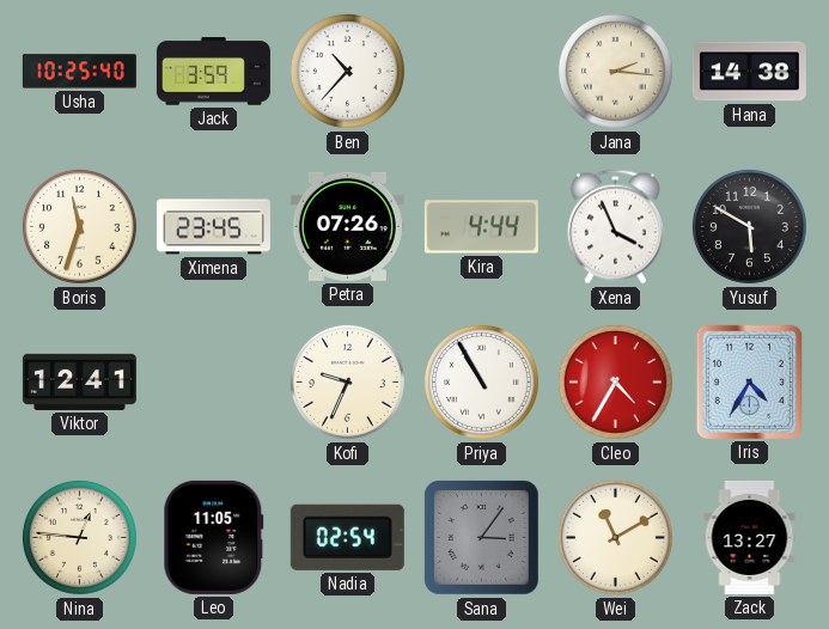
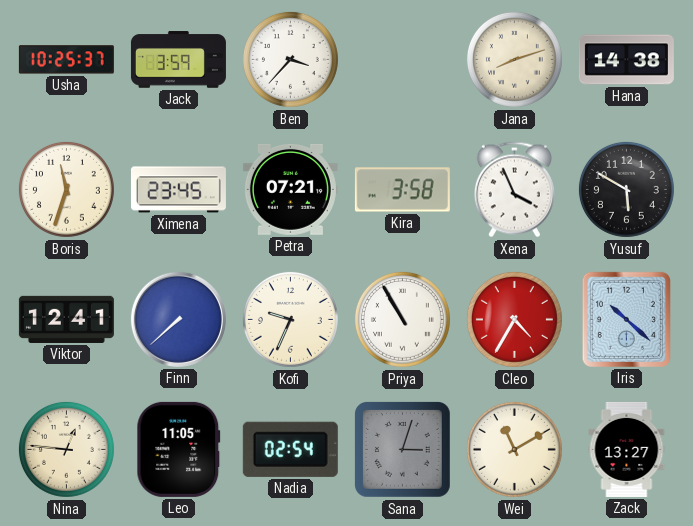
Usha: 10:25:40 -> 10:25:37
Ben: 10:37 -> 3:37
Jana: 2:16 -> 8:12
Petra: 07:26 -> 07:21
Kira: 4:44 -> 3:58
Finn: none -> 7:38
Iris: 4:35 -> 10:22
Sana: 3:06 -> 3:03
